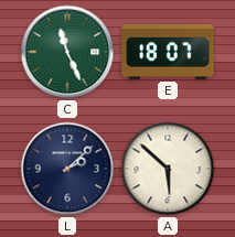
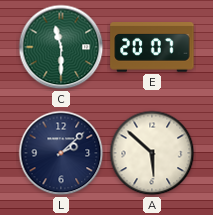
C: 11:26 -> 11:30
E: 18:07 -> 20:07
